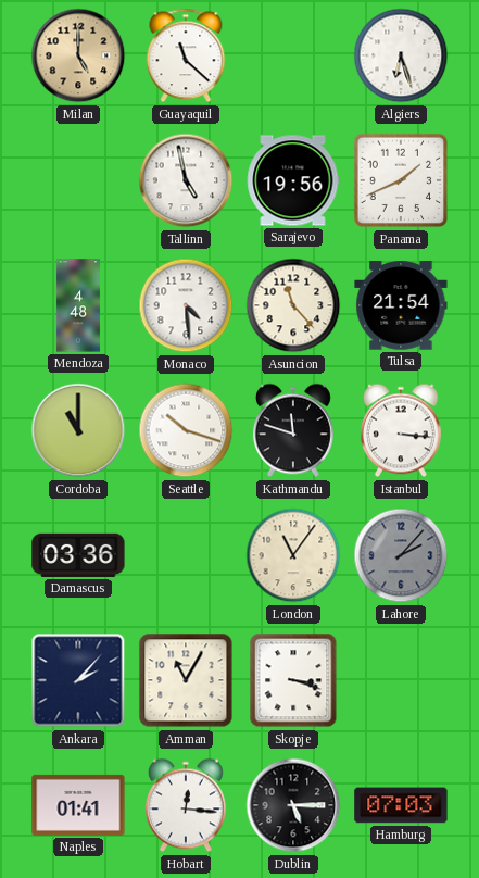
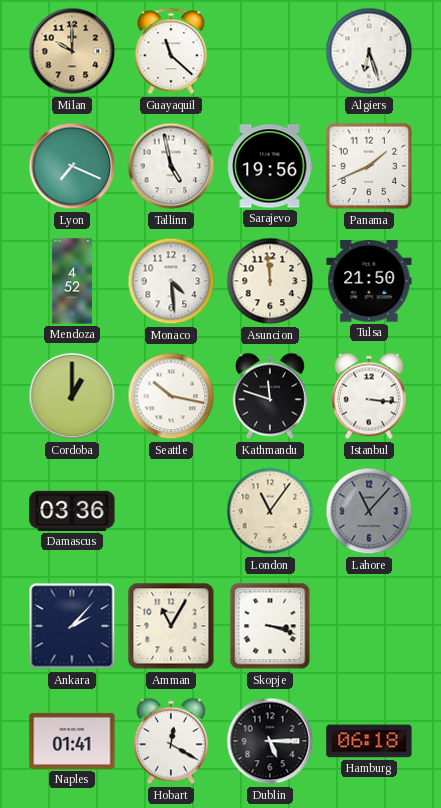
Milan: 5:00 -> 10:00
Lyon: none -> 7:19
Mendoza: 4:48 -> 4:52
Asuncion: 11:23 -> 11:59
Tulsa: 21:54 -> 21:50
Cordoba: 11:00 -> 1:00
Seattle: 10:18 -> 10:17
Lahore: 2:07 -> 11:07
Hobart: 12:16 -> 12:20
Hamburg: 07:03 -> 06:18
